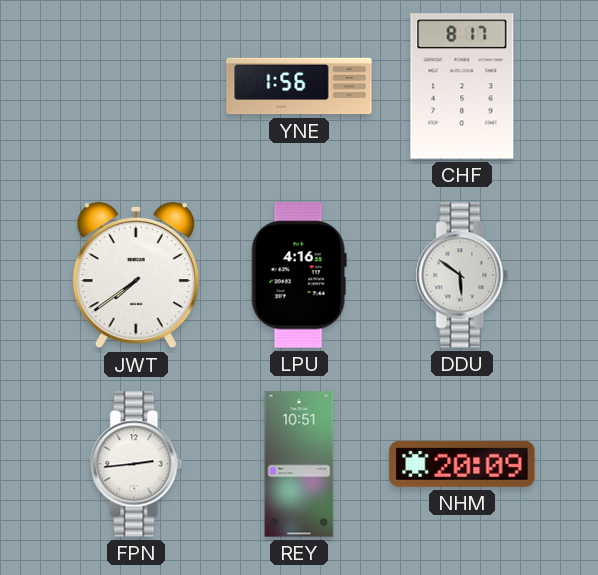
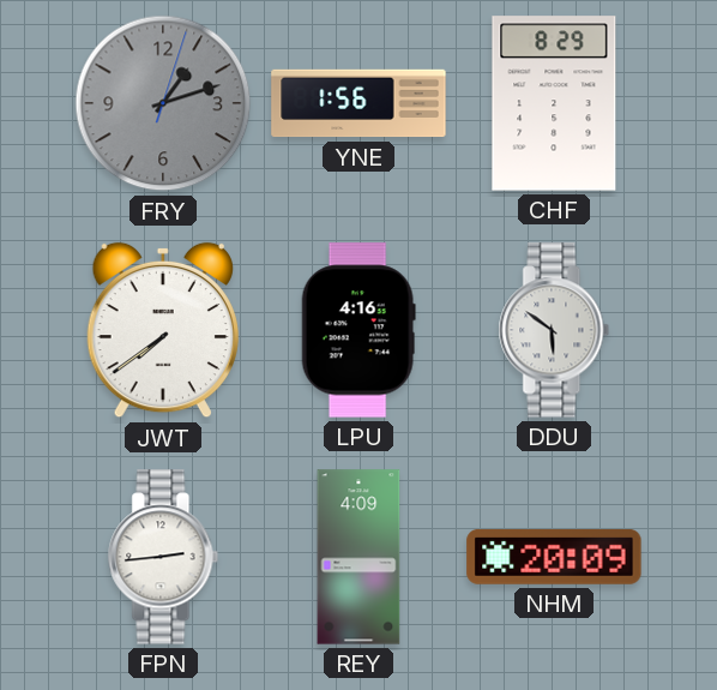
FRY: none -> 1:12
CHF: 8:17 -> 8:29
REY: 10:51 -> 4:09
